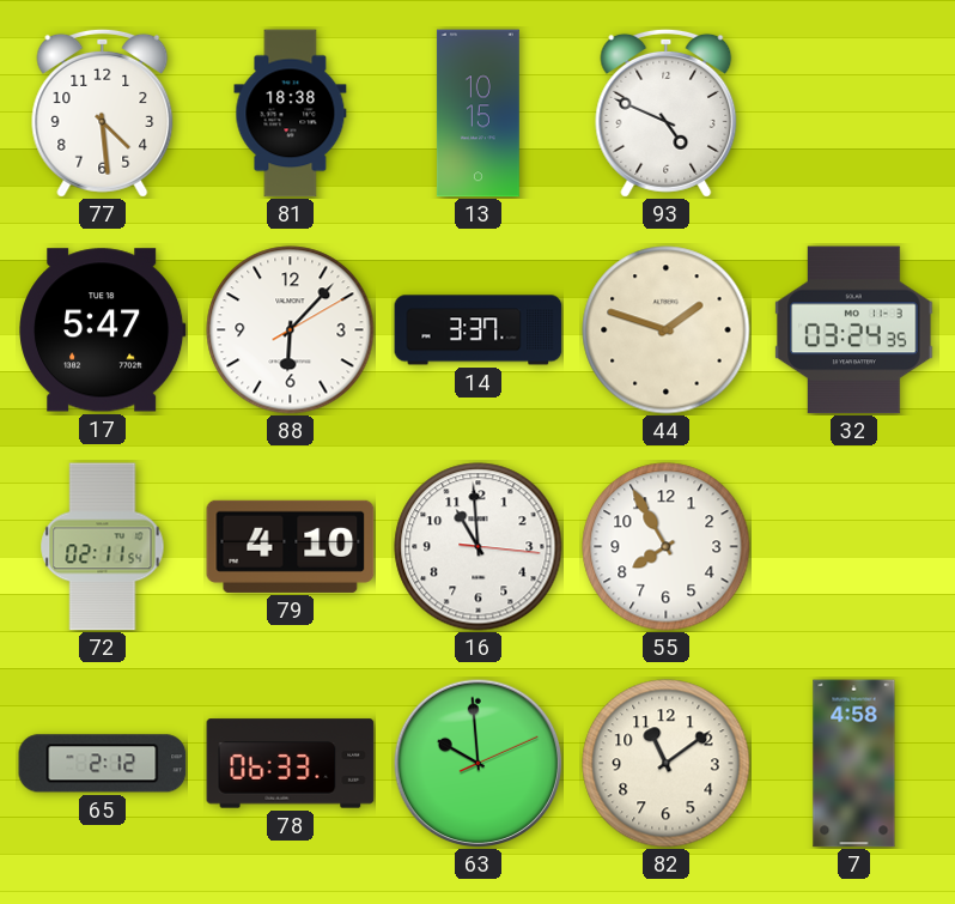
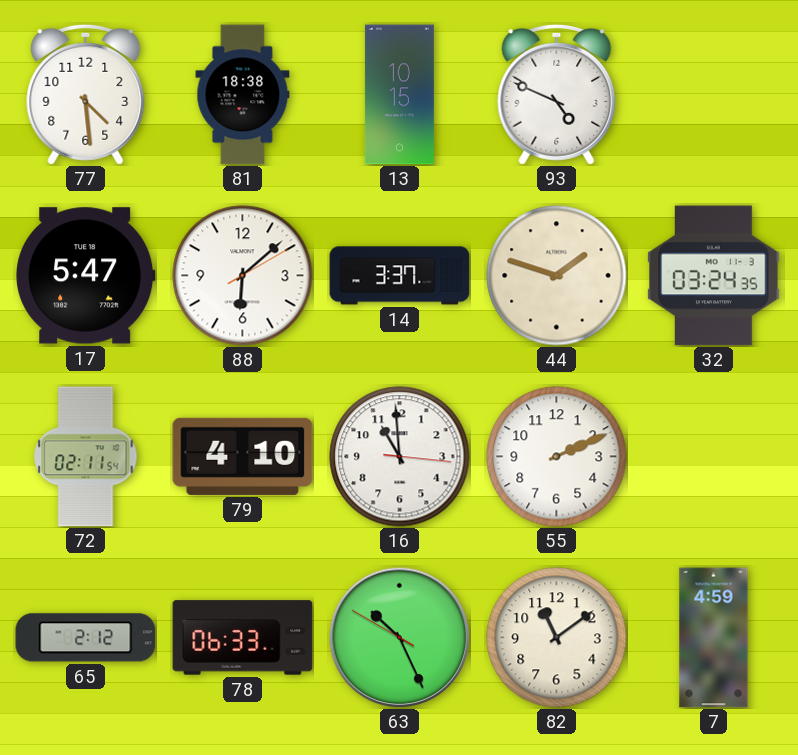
88: 6:07 -> 6:08
55: 7:55 -> 2:11
63: 9:59 -> 10:25
7: 4:58 -> 4:59
